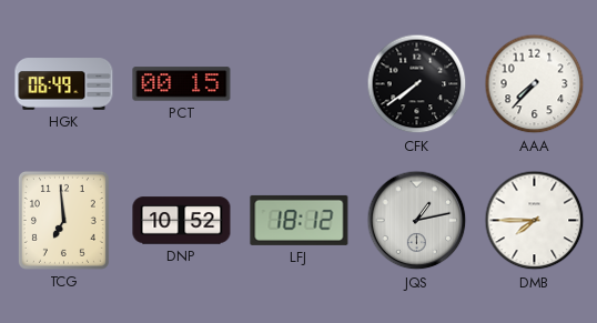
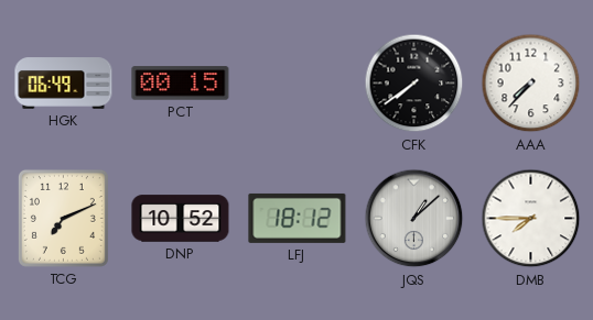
TCG: 6:59 -> 7:11
JQS: 1:13 -> 1:08
